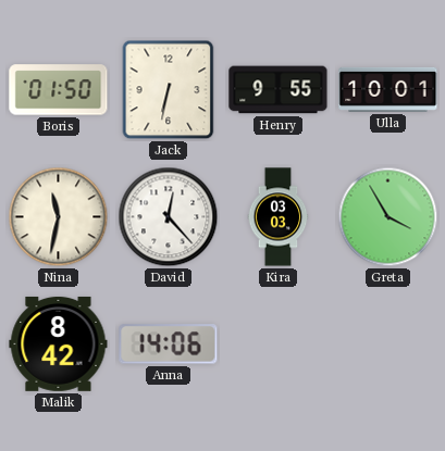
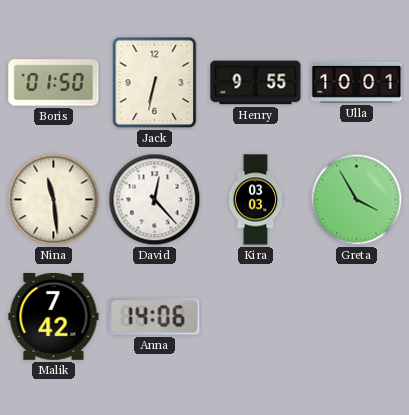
Nina: 11:32 -> 11:29
Malik: 8:42 -> 7:42
